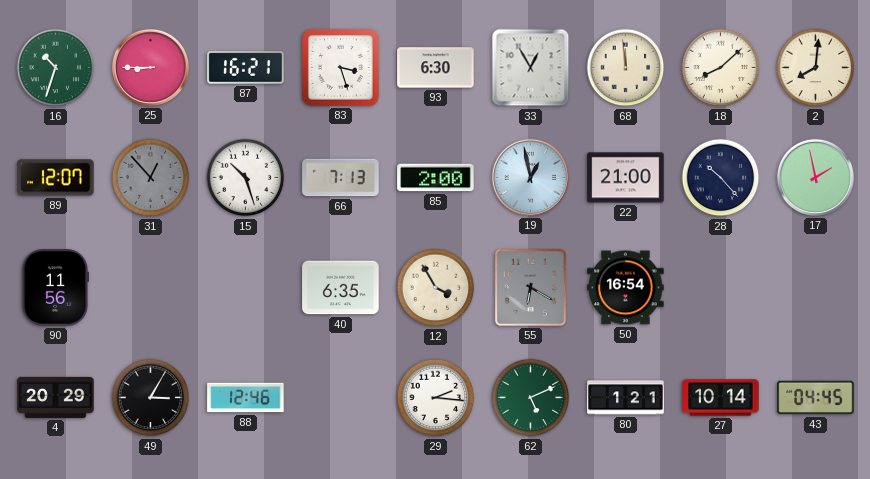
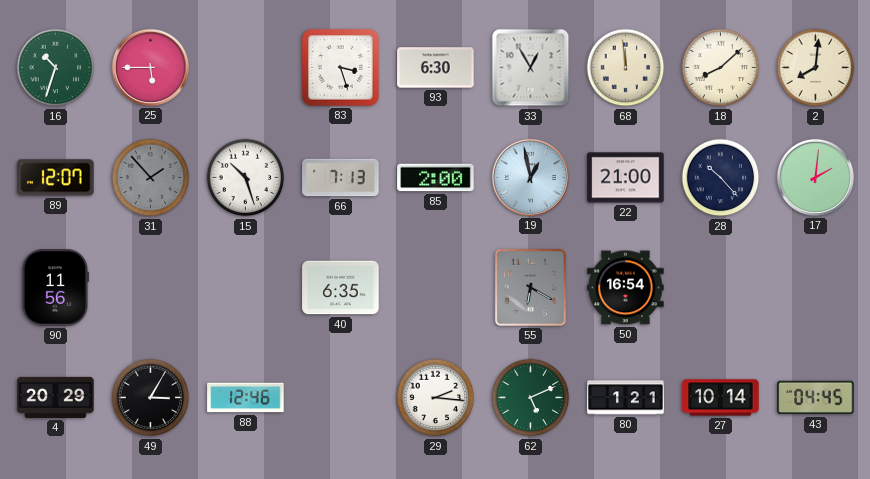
25: 8:45 -> 5:45
87: 16:21 -> none
31: 12:53 -> 1:53
17: 1:58 -> 2:01
12: 3:55 -> none
